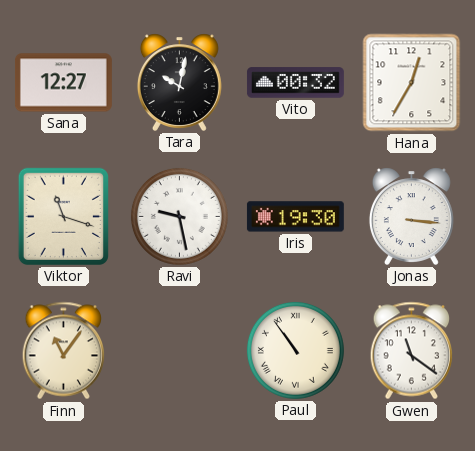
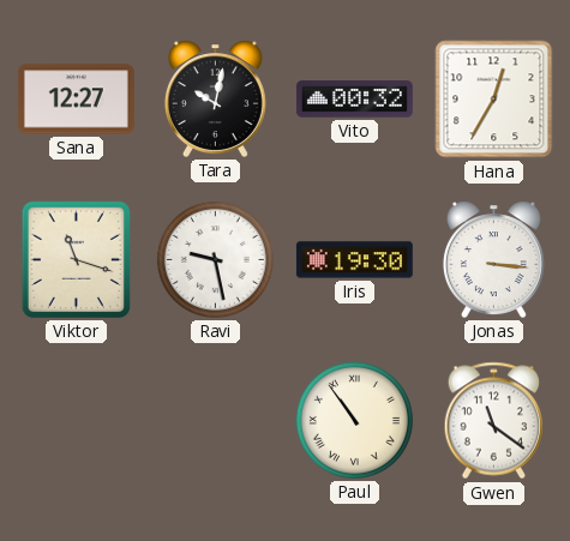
Finn: 11:06 -> none
